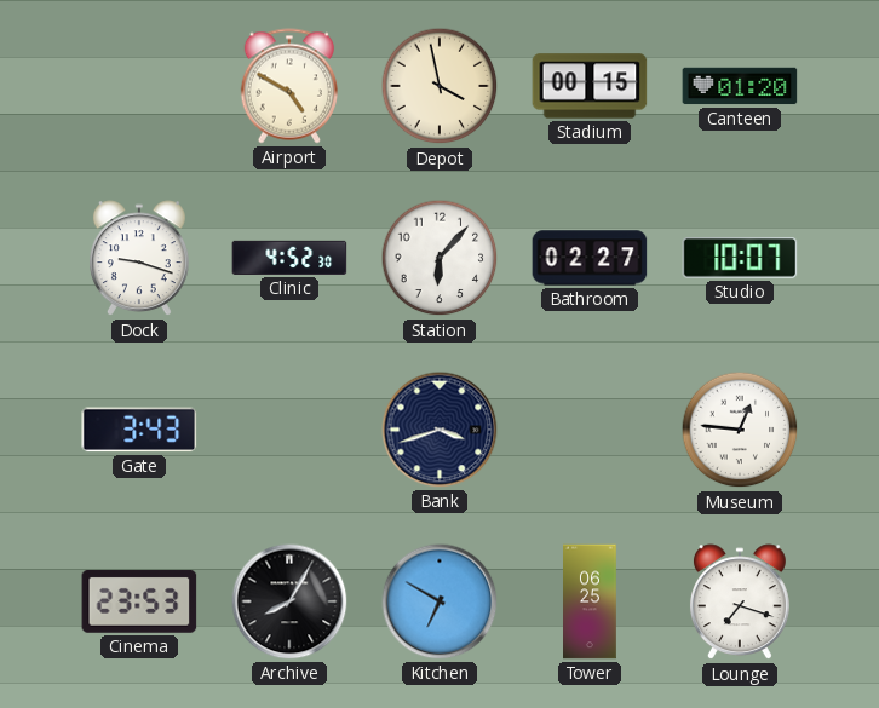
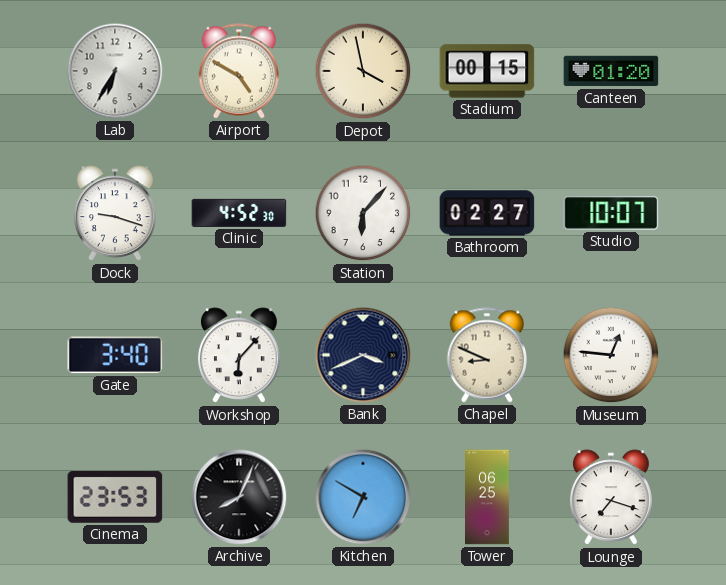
Lab: none -> 6:35
Gate: 3:43 -> 3:40
Workshop: none -> 6:07
Bank: 3:42 -> 3:41
Chapel: none -> 8:49
Archive: 8:05 -> 8:04
